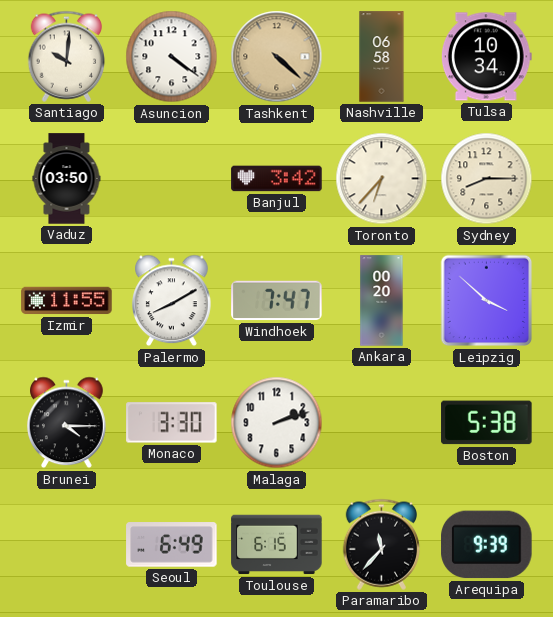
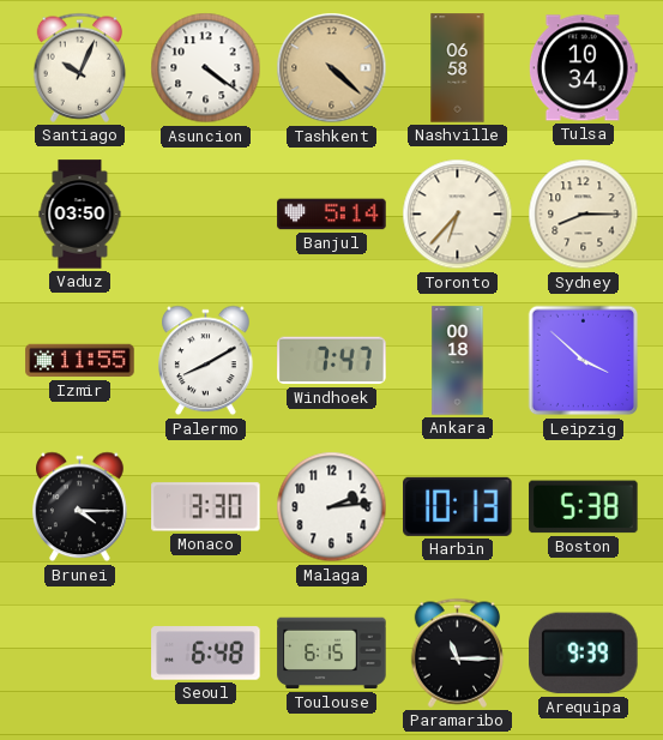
Santiago: 10:01 -> 10:04
Banjul: 3:42 -> 5:14
Ankara: 00:20 -> 00:18
Malaga: 2:12 -> 2:14
Harbin: none -> 10:13
Seoul: 6:49 -> 6:48
Paramaribo: 11:37 -> 11:15
